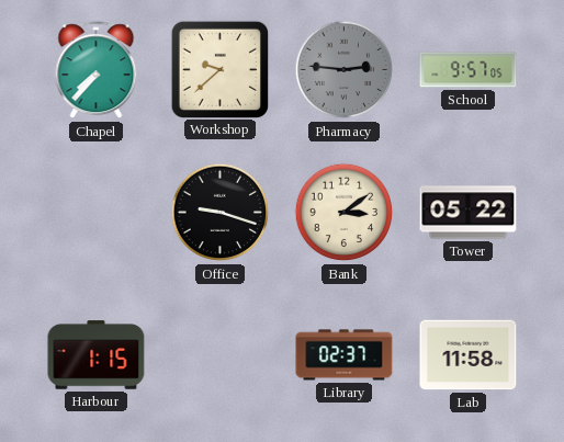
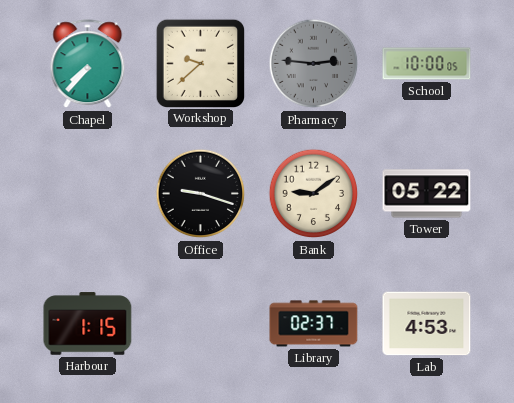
School: 9:57 -> 10:00
Bank: 3:09 -> 9:09
Lab: 11:58 -> 4:53
